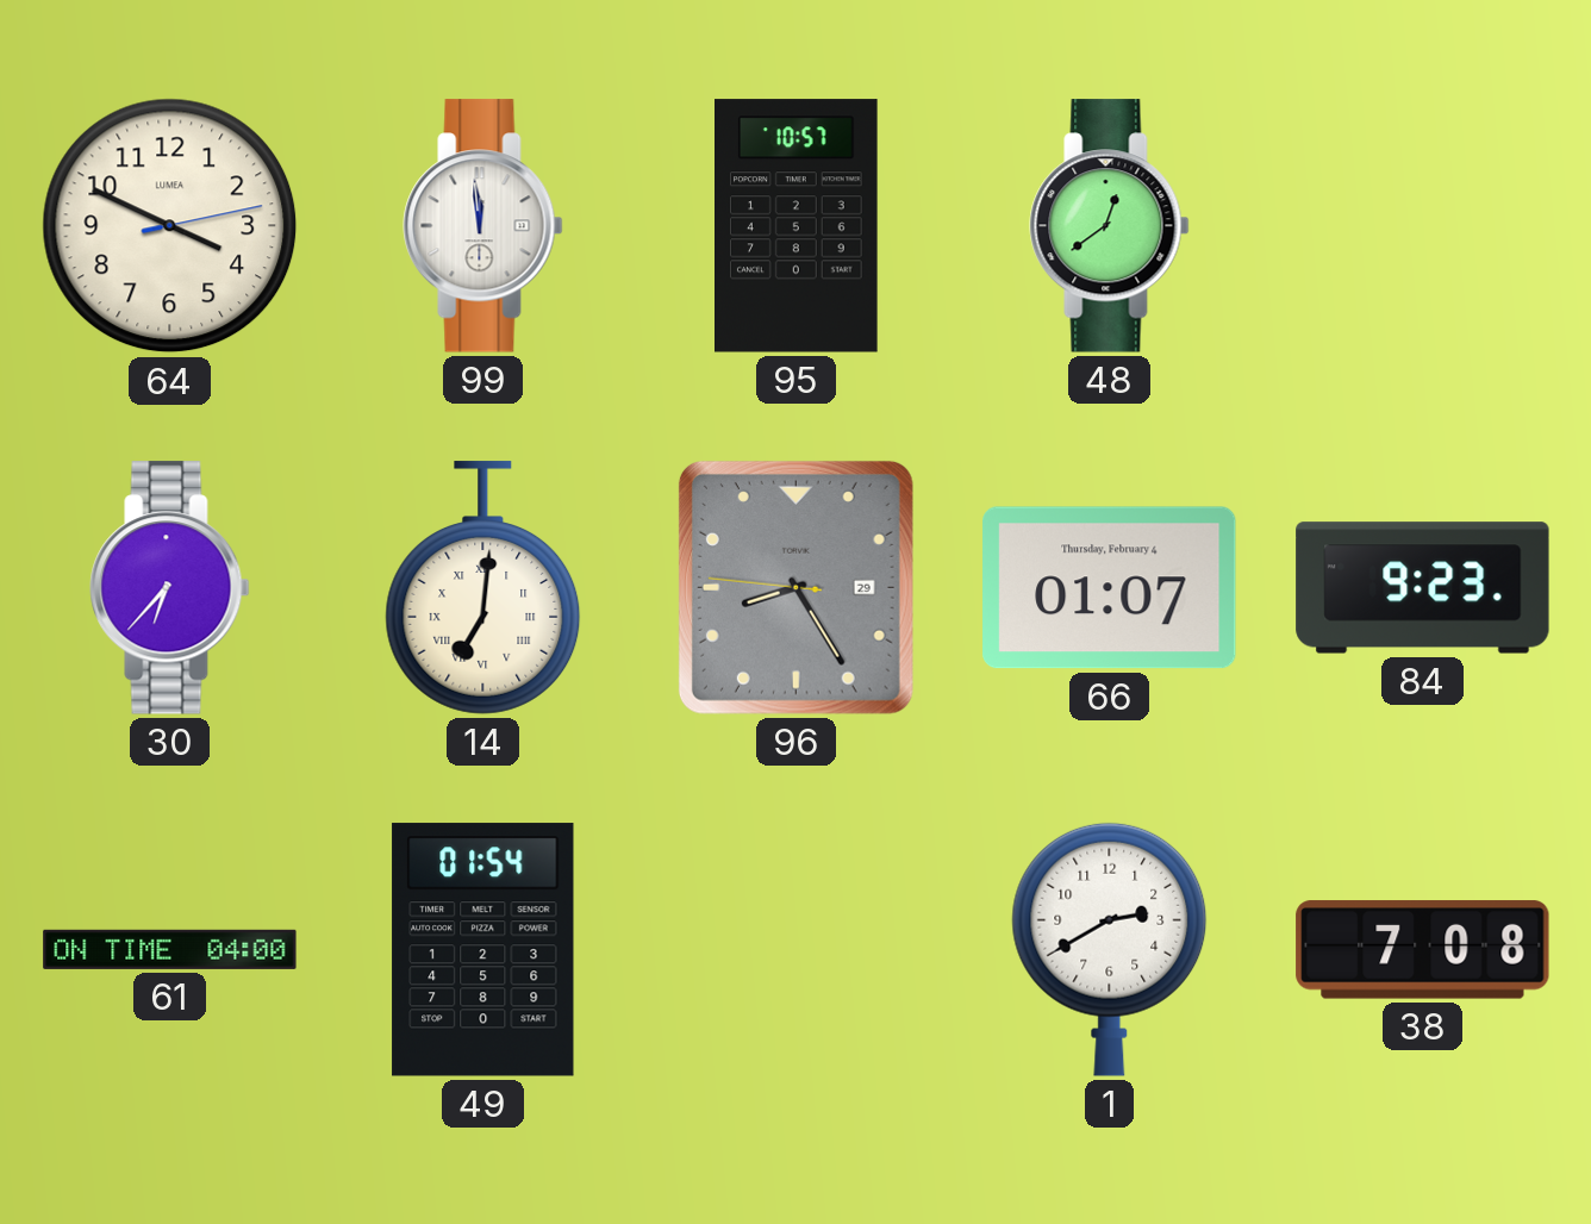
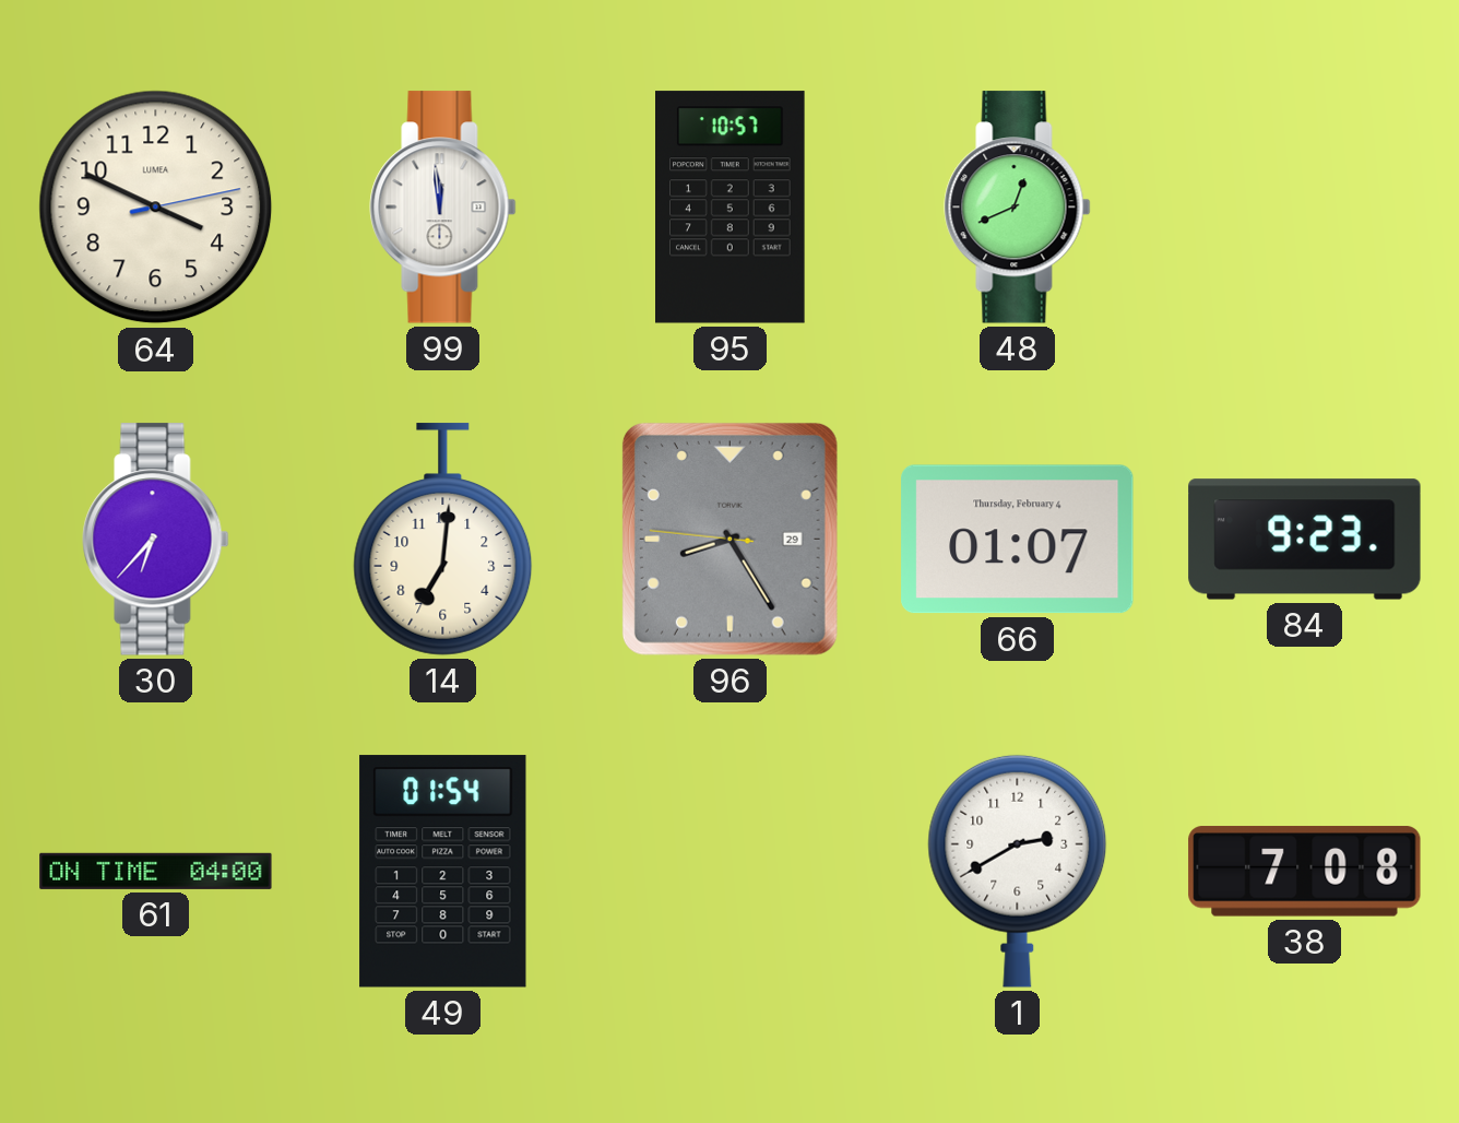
48: 12:39 -> 12:41
14 numerals: Roman -> Arabic
